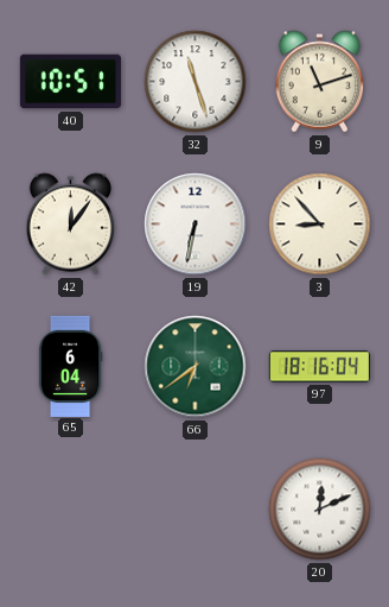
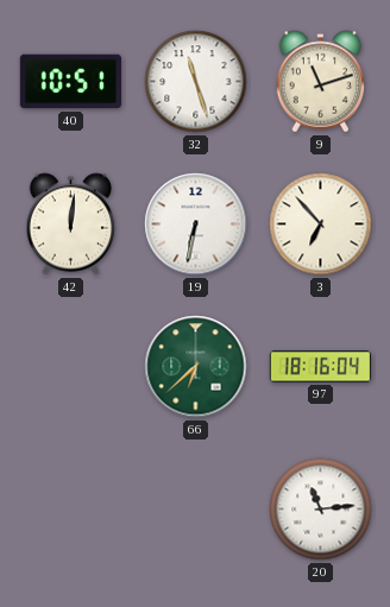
42: 12:06 -> 12:01
3: 8:53 -> 6:53
65: 6:04 -> none
66: 6:39 -> 6:38
20: 12:11 -> 11:14
